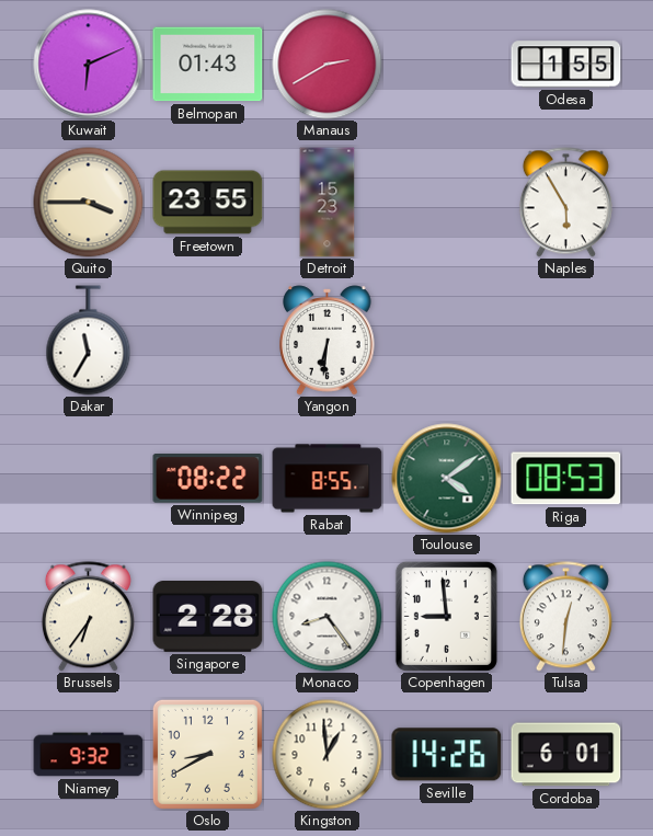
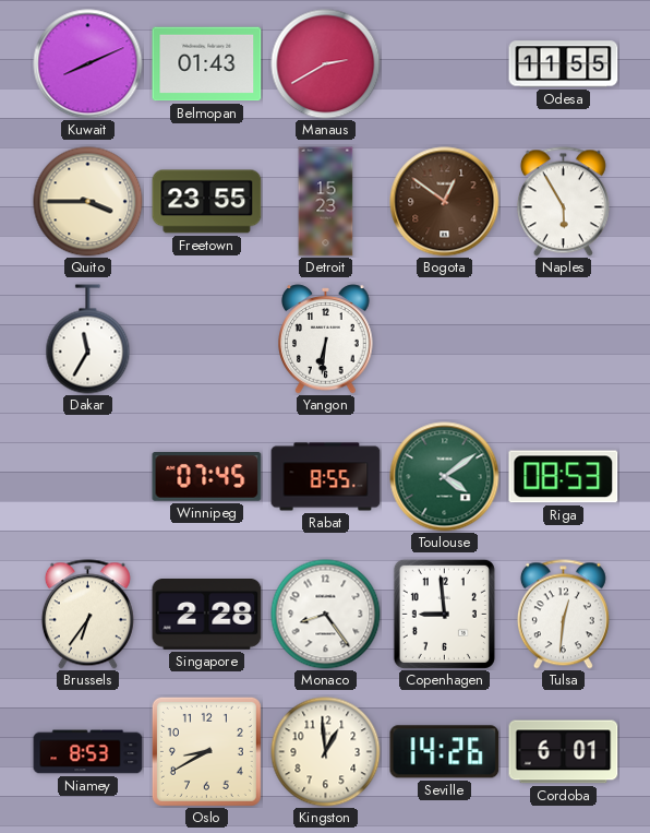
Kuwait: 6:11 -> 8:11
Odesa: 1:55 -> 11:55
Bogota: none -> 12:51
Winnipeg: 08:22 -> 07:45
Niamey: 9:32 -> 8:53
